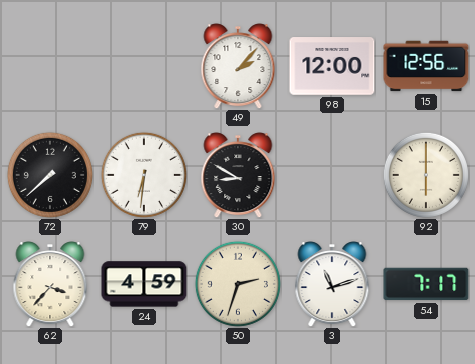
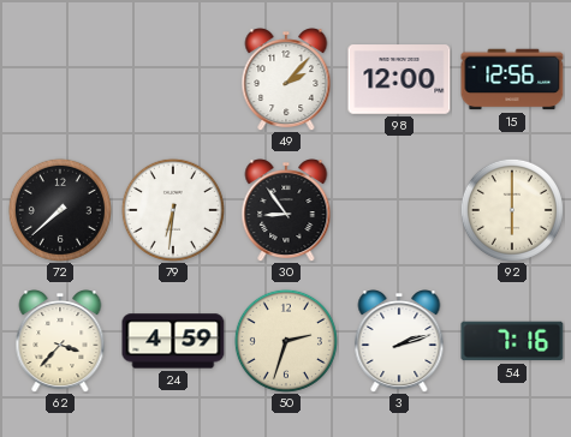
30: 8:50 -> 8:54
3: 11:12 -> 2:12
54: 7:17 -> 7:16
